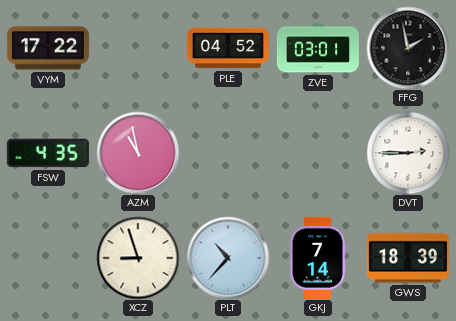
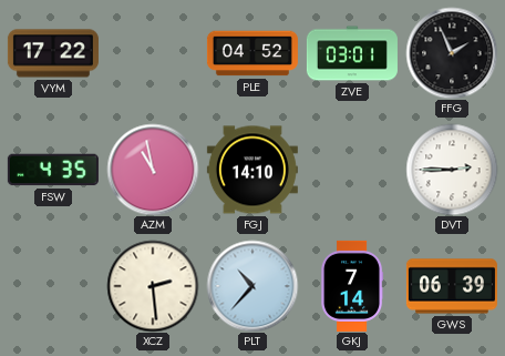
FFG: 1:58 -> 1:56
FGJ: none -> 14:10
XCZ: 8:57 -> 2:29
GWS: 18:39 -> 06:39
